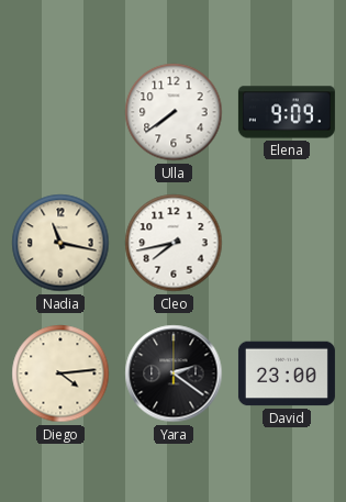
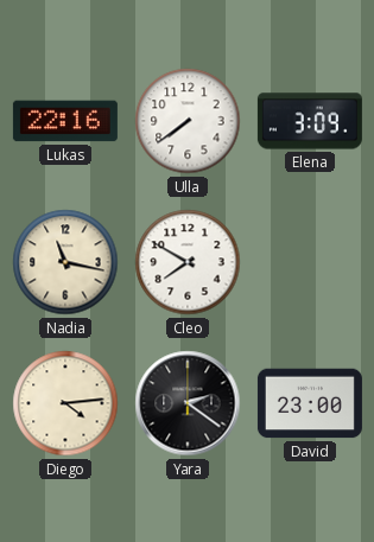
Lukas: none -> 22:16
Elena: 9:09 -> 3:09
Cleo: 7:43 -> 7:50
